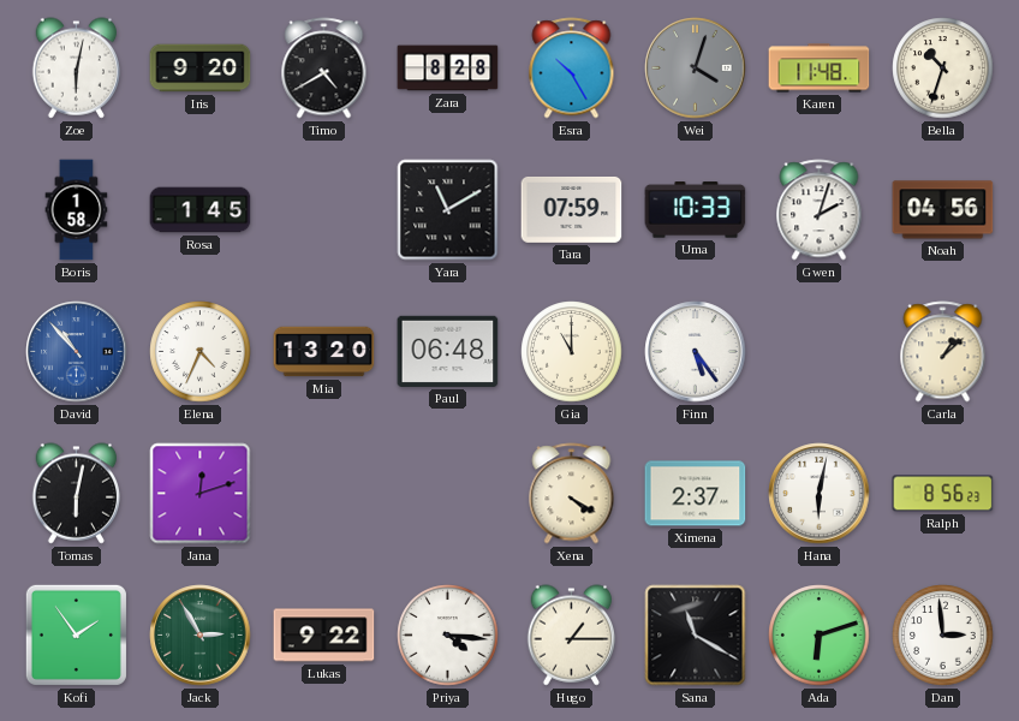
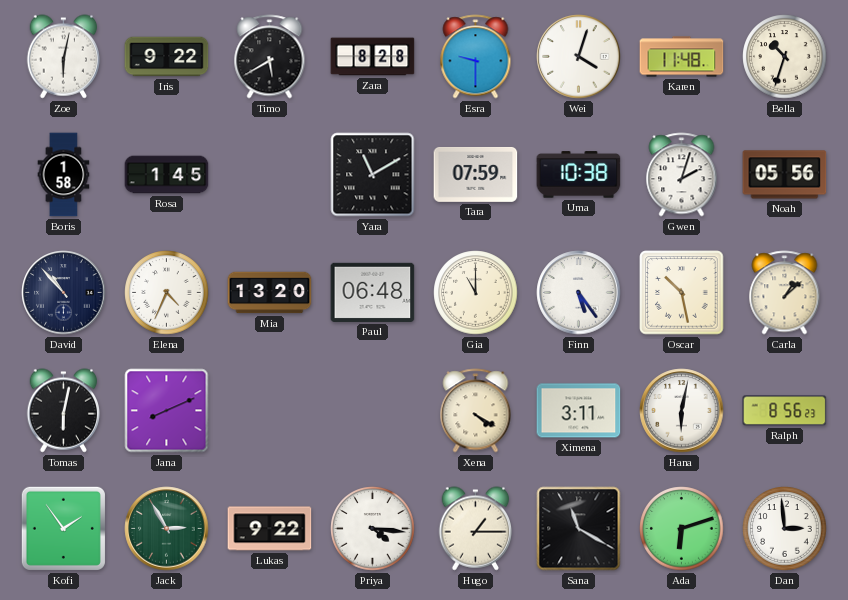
Iris: 9:20 -> 9:22
Timo: 4:40 -> 5:40
Esra: 10:25 -> 9:30
Wei dial: grey -> white
Uma: 10:33 -> 10:38
Noah: 04:56 -> 05:56
David dial: blue -> navy
Oscar: none -> 10:28
Jana: 12:12 -> 8:11
Ximena: 2:37 -> 3:11
